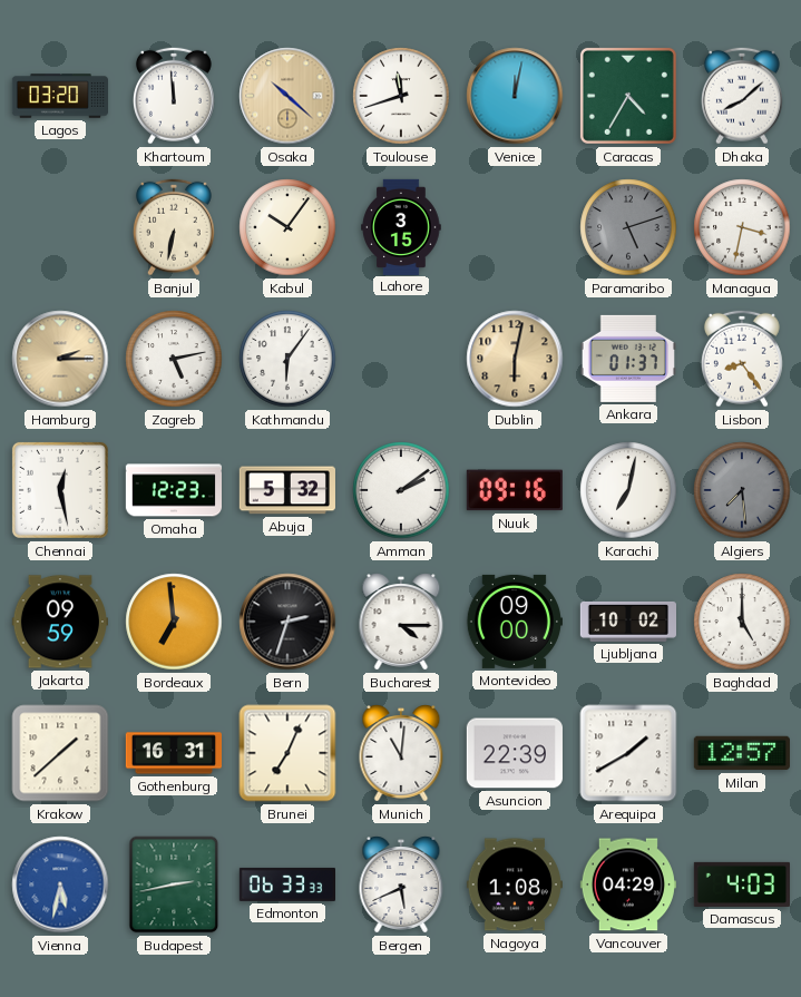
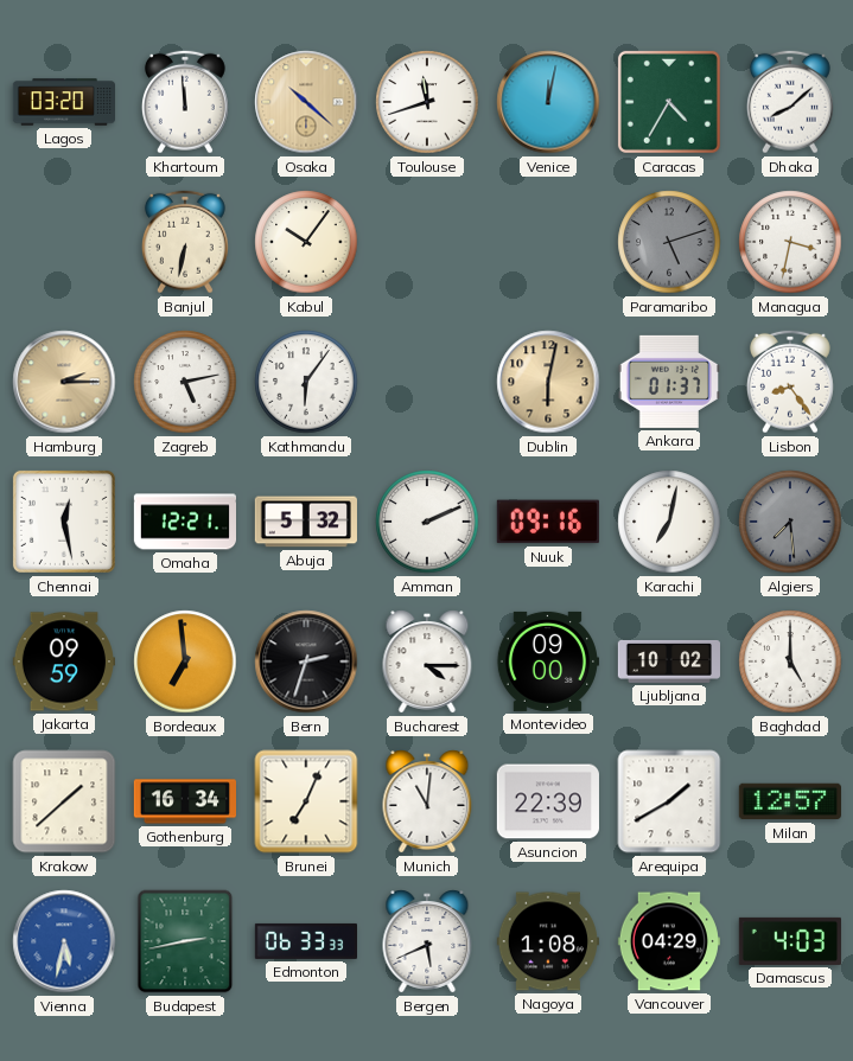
Lahore: 3:15 -> none
Omaha: 12:23 -> 12:21
Amman: 2:09 -> 2:11
Gothenburg: 16:31 -> 16:34
